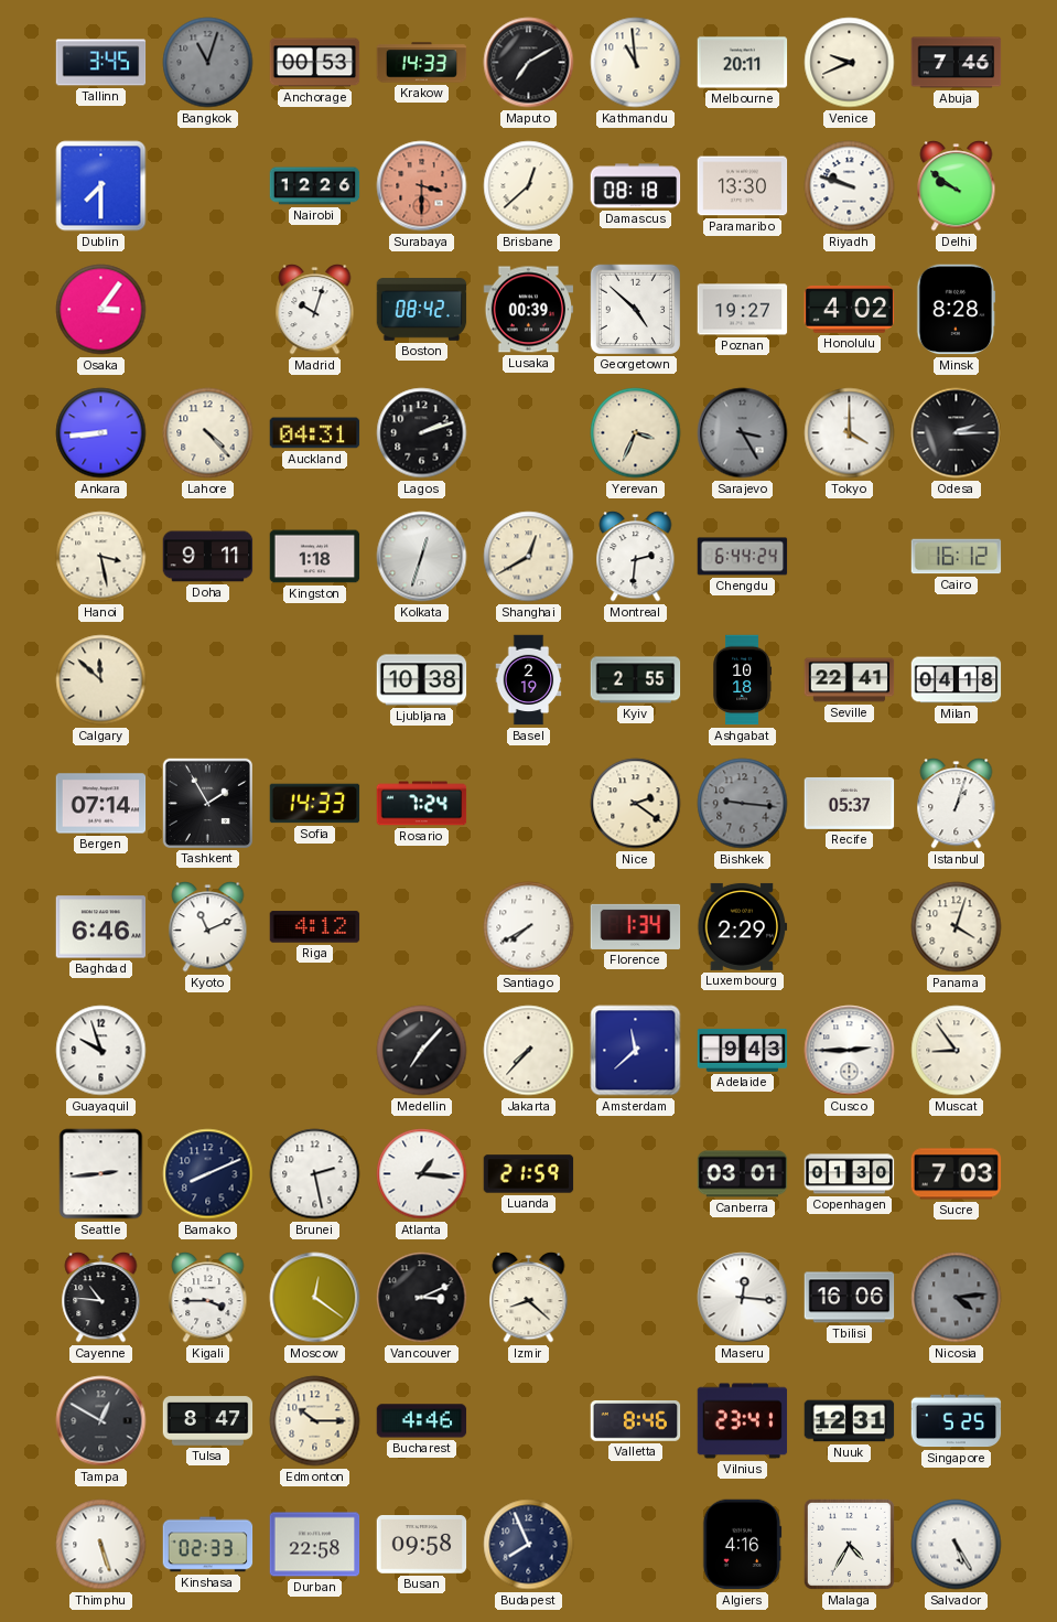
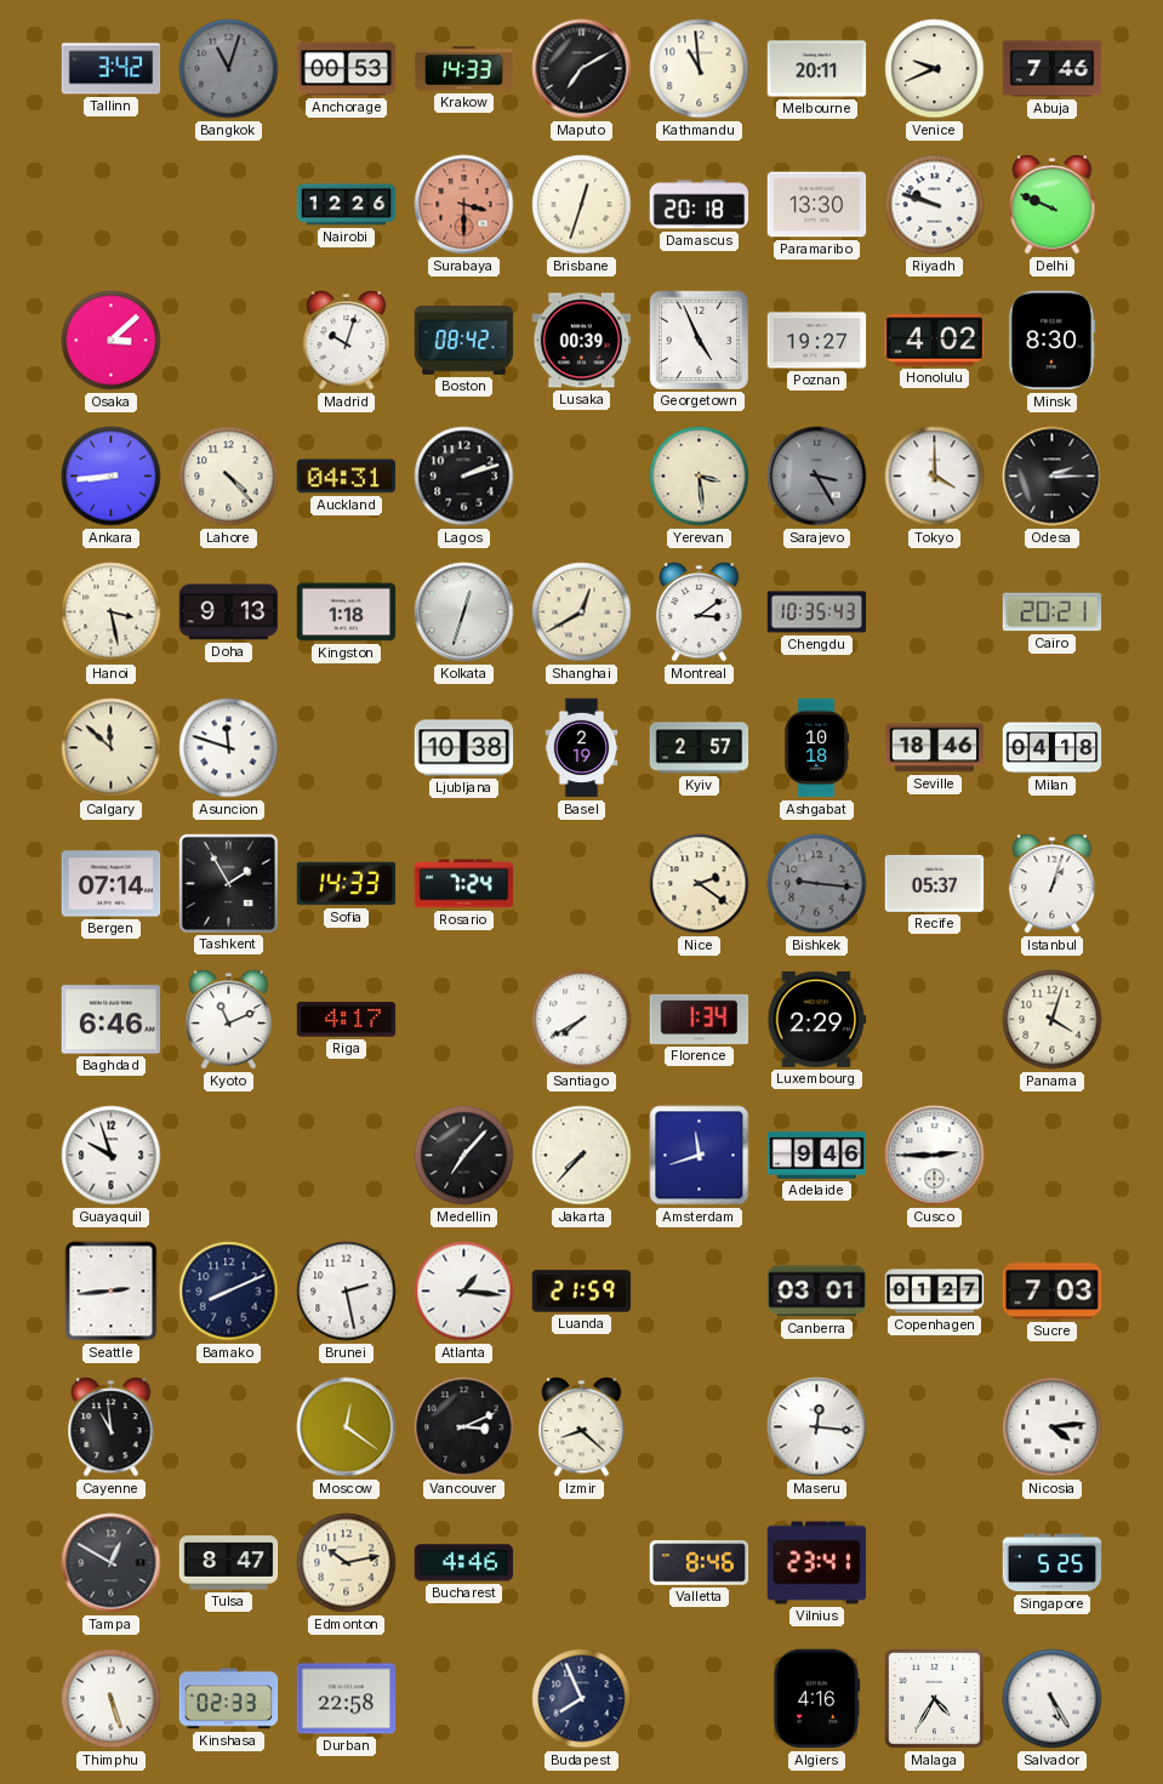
Tallinn: 3:45 -> 3:42
Dublin: 7:30 -> none
Brisbane: 12:38 -> 12:33
Damascus: 08:18 -> 20:18
Delhi: 9:51 -> 9:49
Osaka: 3:06 -> 3:08
Georgetown: 4:52 -> 4:56
Minsk: 8:28 -> 8:30
Yerevan: 3:34 -> 3:29
Doha: 9:11 -> 9:13
Montreal: 2:31 -> 3:09
Chengdu: 6:44 -> 10:35
Cairo: 16:12 -> 20:21
Asuncion: none -> 11:48
Kyiv: 2:55 -> 2:57
Seville: 22:41 -> 18:46
Riga: 4:12 -> 4:17
Amsterdam: 11:38 -> 11:42
Adelaide: 9:43 -> 9:46
Muscat: 8:54 -> none
Copenhagen: 01:30 -> 01:27
Cayenne: 10:46 -> 10:59
Kigali: 3:45 -> none
Tbilisi: 16:06 -> none
Nicosia dial: grey -> white
Edmonton: 10:15 -> 10:13
Nuuk: 12:31 -> none
Busan: 09:58 -> none
